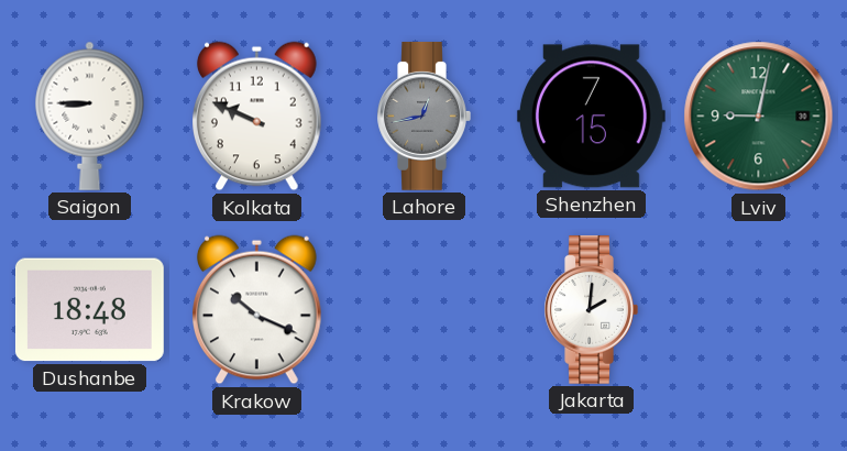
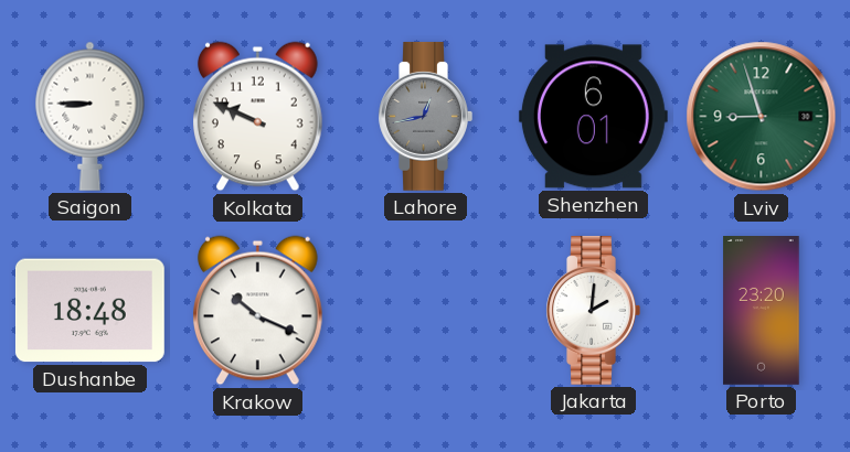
Shenzhen: 7:15 -> 6:01
Lviv: 9:02 -> 8:57
Porto: none -> 23:20
